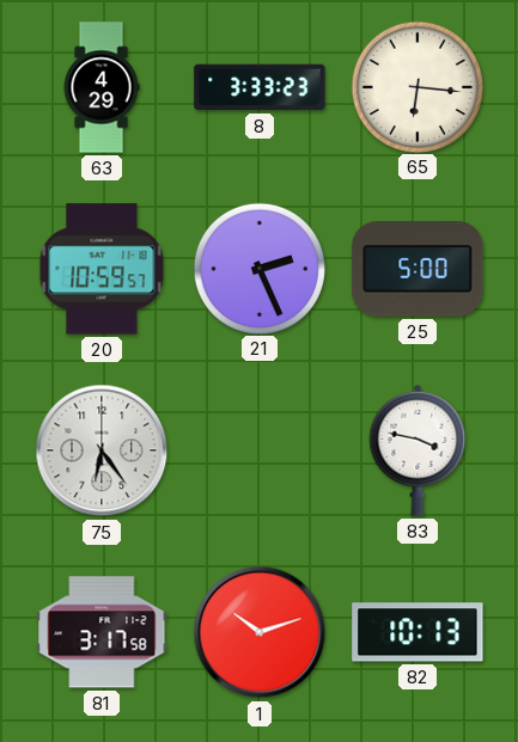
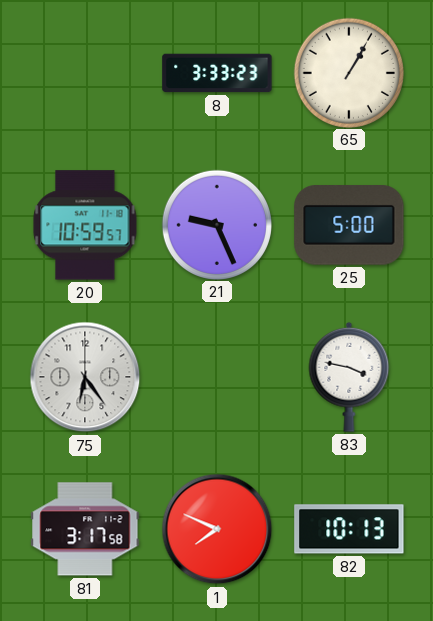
63: 4:29 -> none
65: 6:16 -> 1:05
21: 2:26 -> 9:26
1: 10:12 -> 7:49
